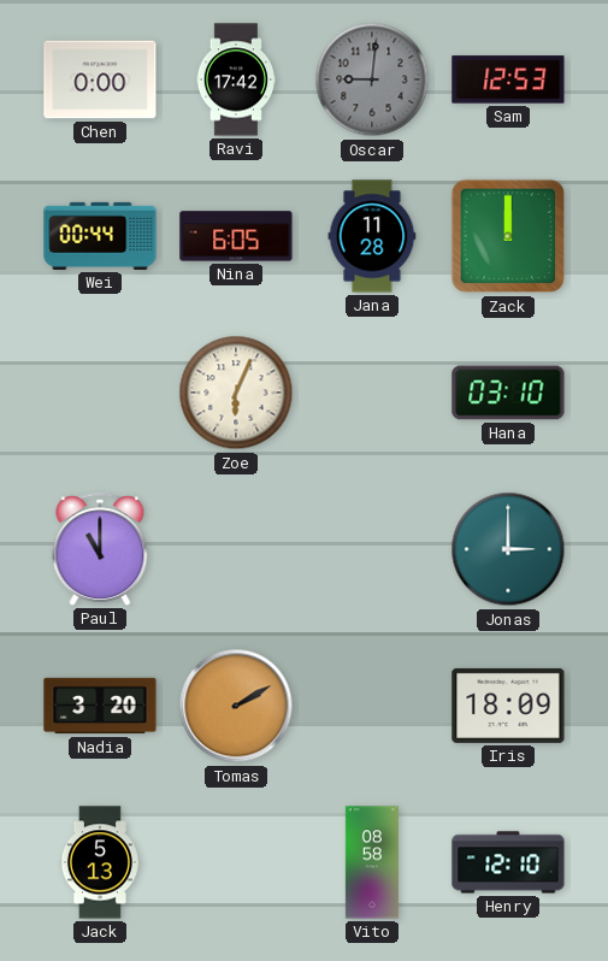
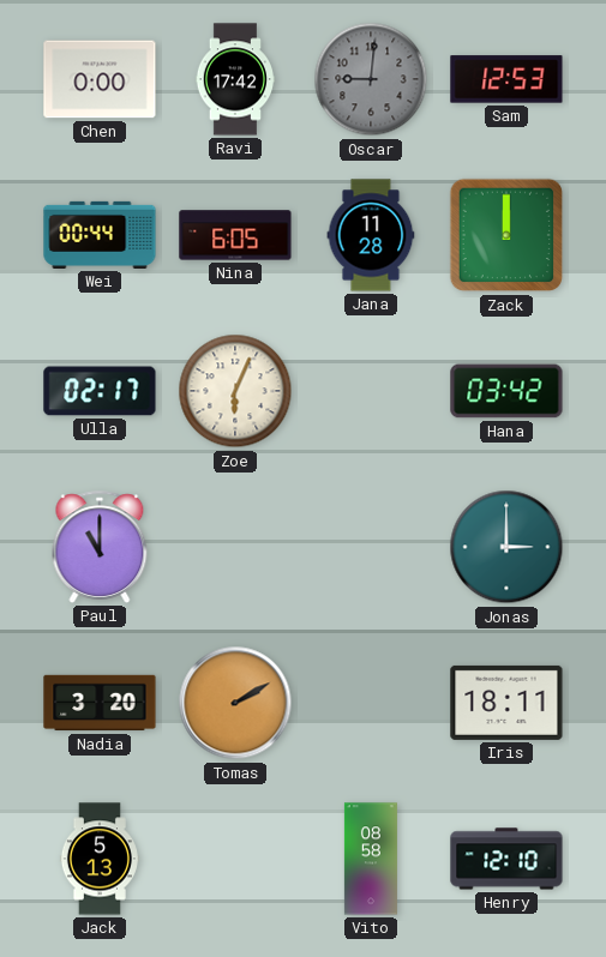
Ulla: none -> 02:17
Hana: 03:10 -> 03:42
Iris: 18:09 -> 18:11
